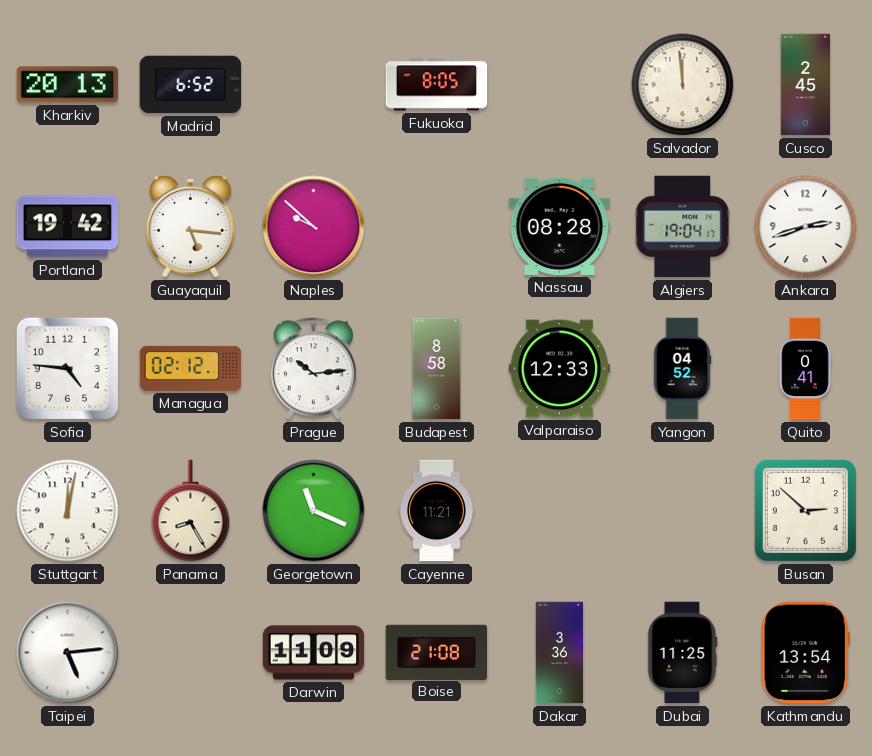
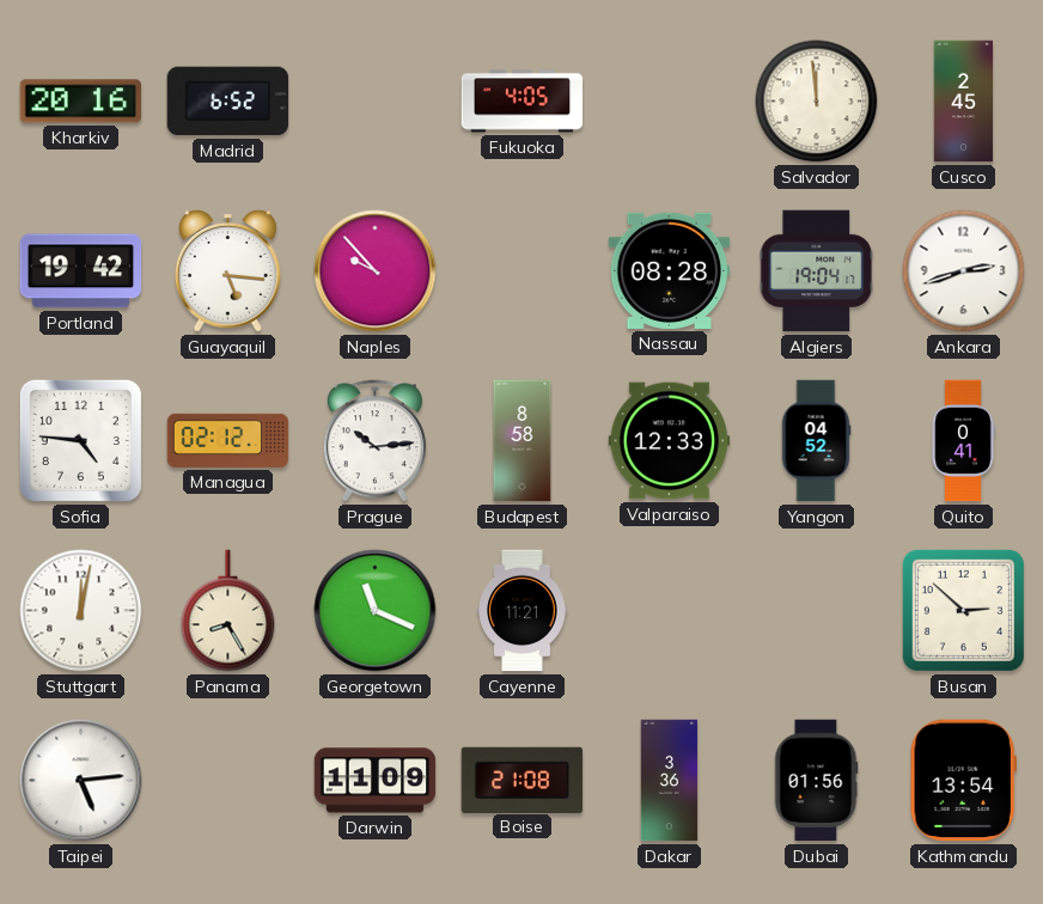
Kharkiv: 20:13 -> 20:16
Fukuoka: 8:05 -> 4:05
Naples: 9:52 -> 9:53
Dubai: 11:25 -> 01:56
